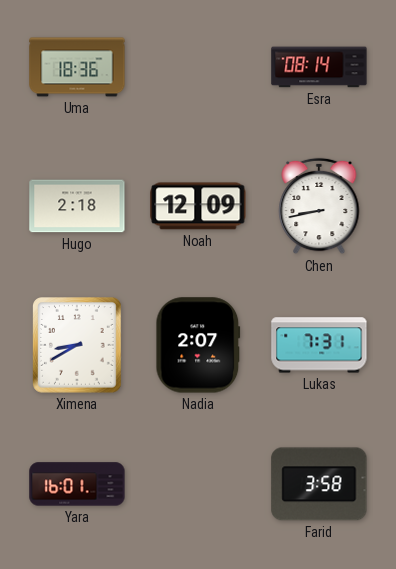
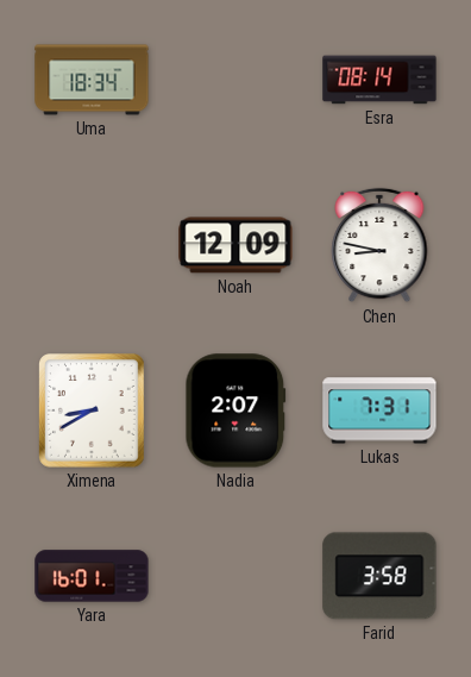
Uma: 18:36 -> 18:34
Hugo: 2:18 -> none
Chen: 8:43 -> 8:47
